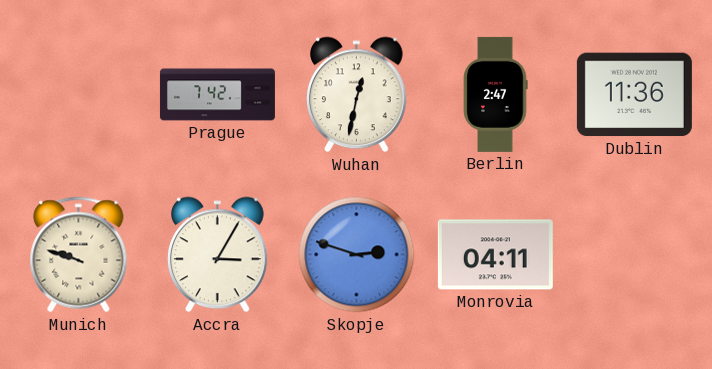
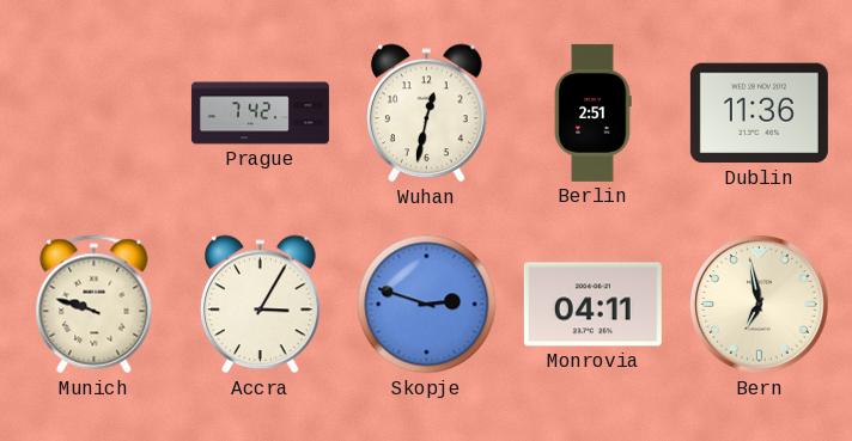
Berlin: 2:47 -> 2:51
Bern: none -> 6:58
